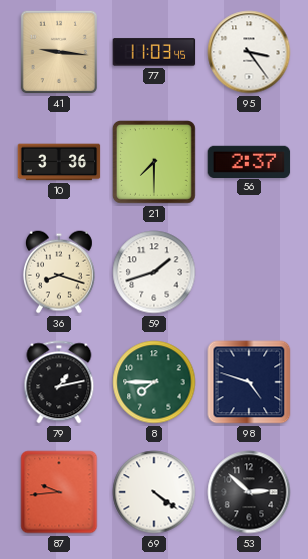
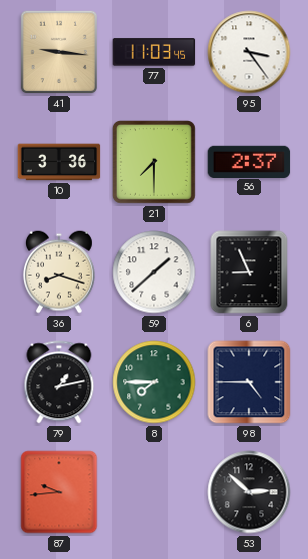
59: 1:42 -> 1:38
6: none -> 8:56
98: 4:48 -> 4:45
69: 4:21 -> none
